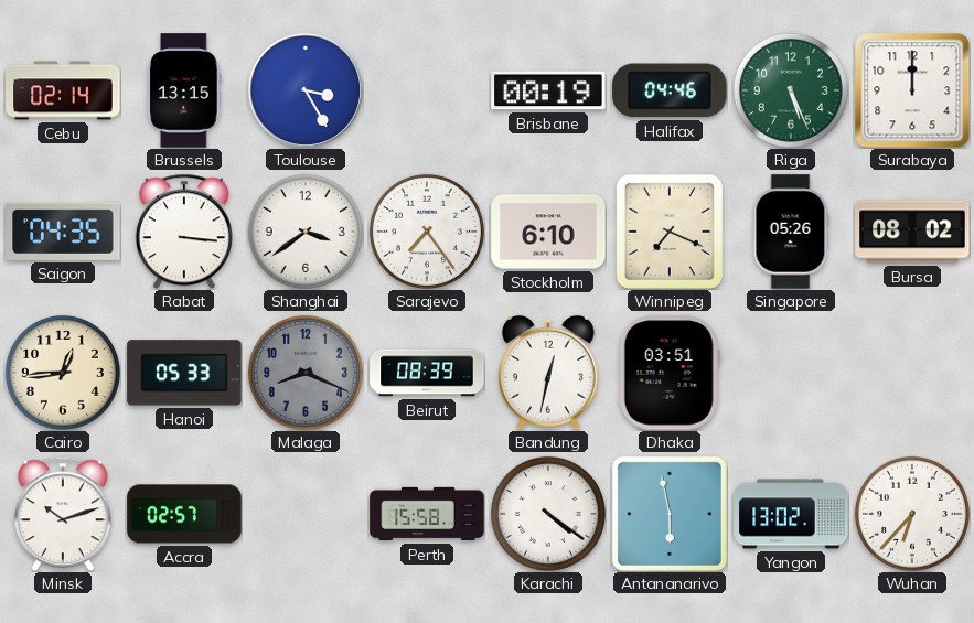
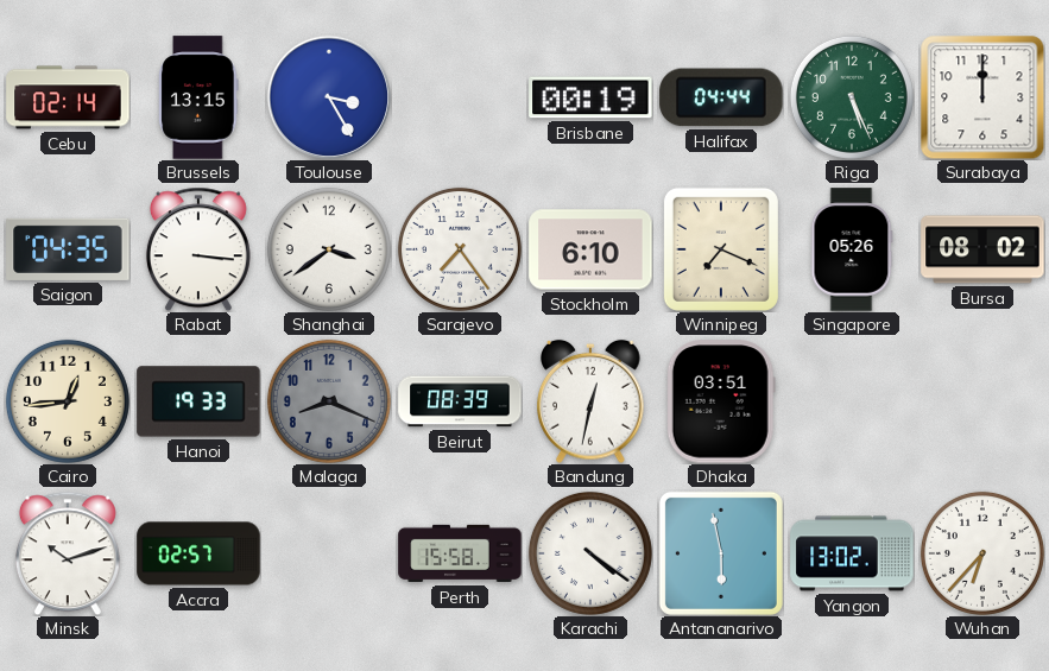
Halifax: 04:46 -> 04:44
Hanoi: 05:33 -> 19:33
